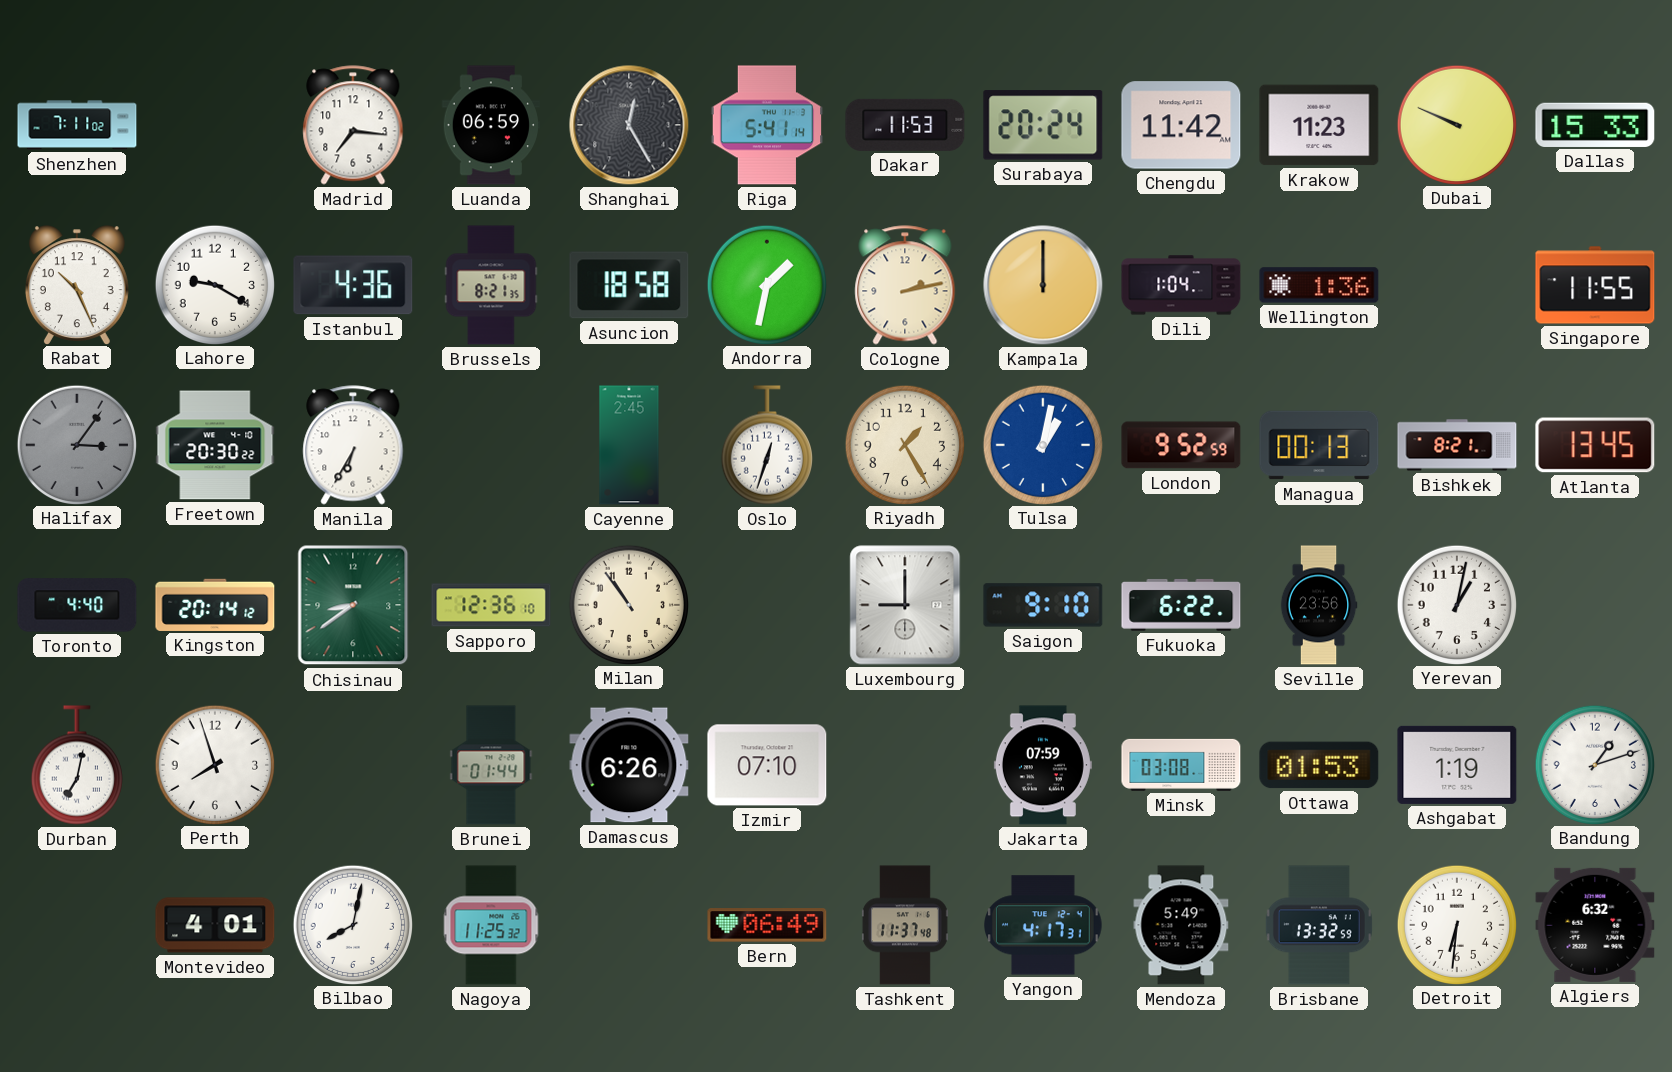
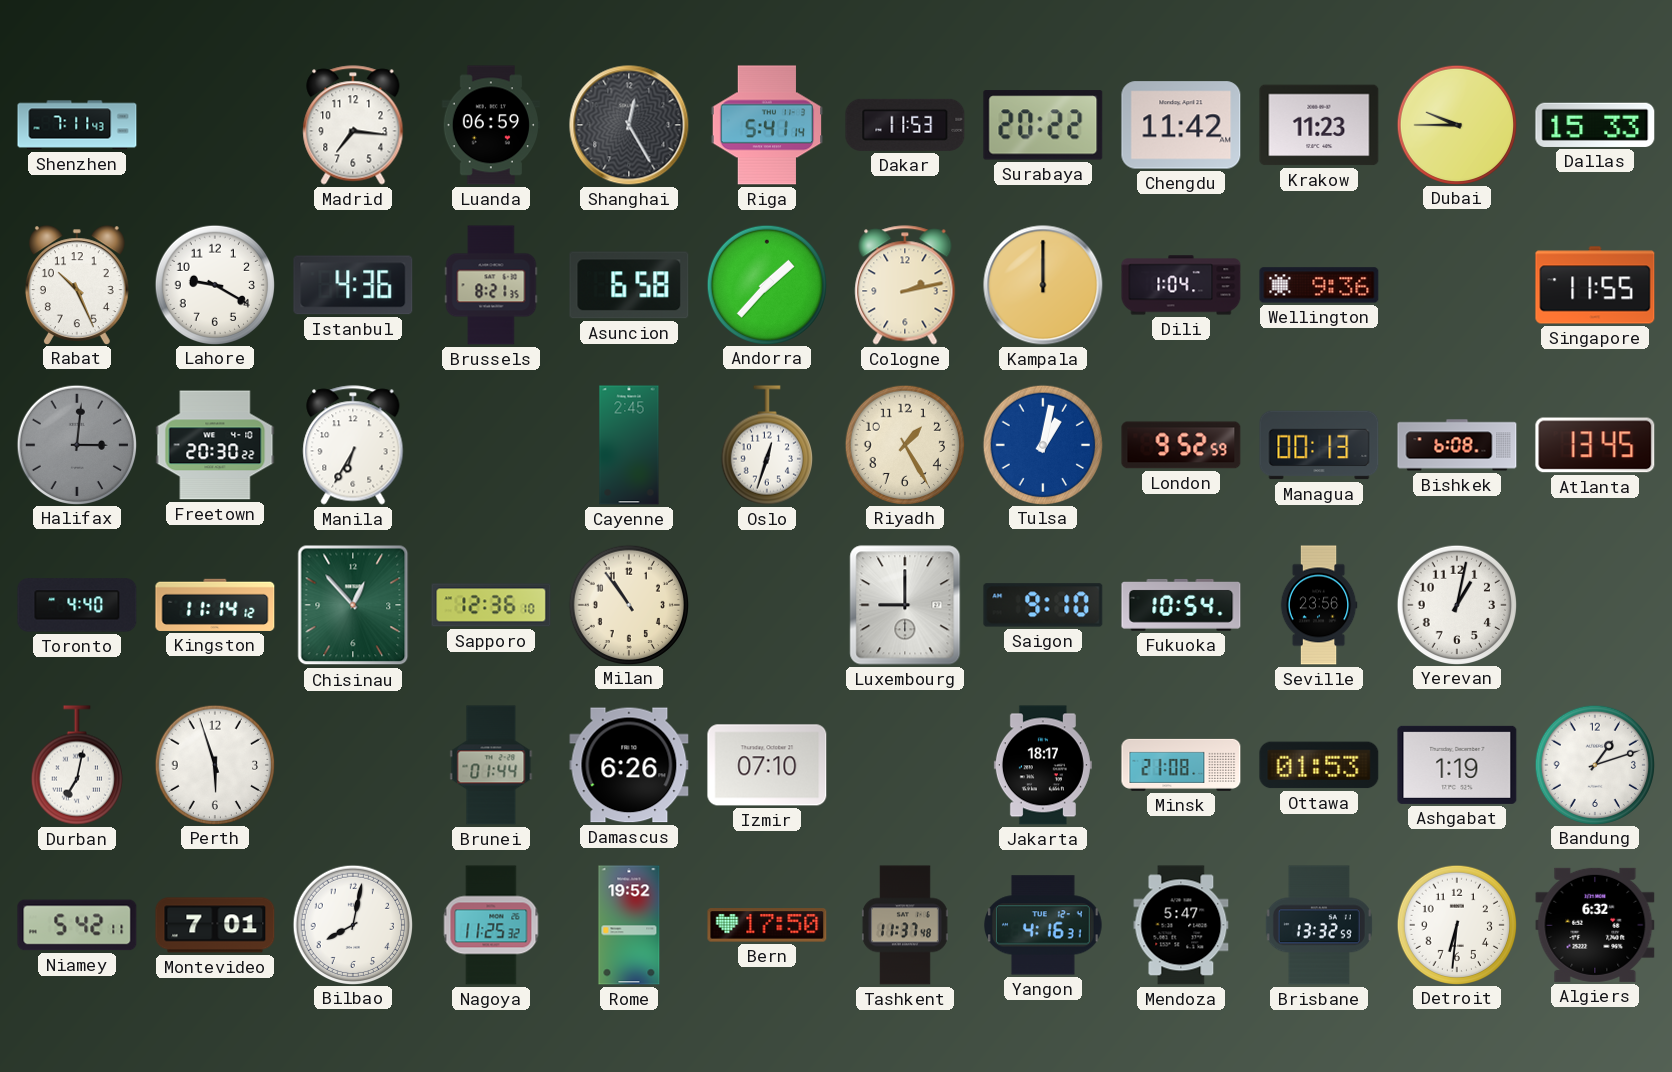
Shenzhen: 7:11:02 -> 7:11:43
Surabaya: 20:24 -> 20:22
Dubai: 9:49 -> 9:45
Asuncion: 18:58 -> 6:58
Andorra: 1:32 -> 1:37
Wellington: 1:36 -> 9:36
Halifax: 3:06 -> 3:01
Bishkek: 8:21 -> 6:08
Kingston: 20:14 -> 11:14
Chisinau: 8:39 -> 12:53
Fukuoka: 6:22 -> 10:54
Perth: 7:57 -> 5:57
Jakarta: 07:59 -> 18:17
Minsk: 03:08 -> 21:08
Niamey: none -> 5:42
Montevideo: 4:01 -> 7:01
Rome: none -> 19:52
Bern: 06:49 -> 17:50
Yangon: 4:17 -> 4:16
Mendoza: 5:49 -> 5:47
